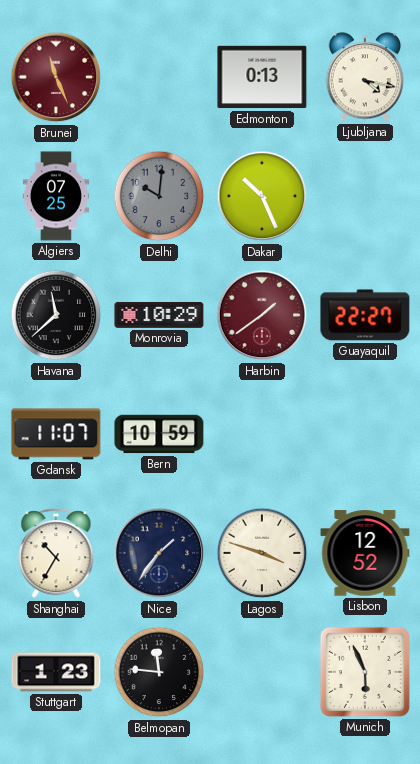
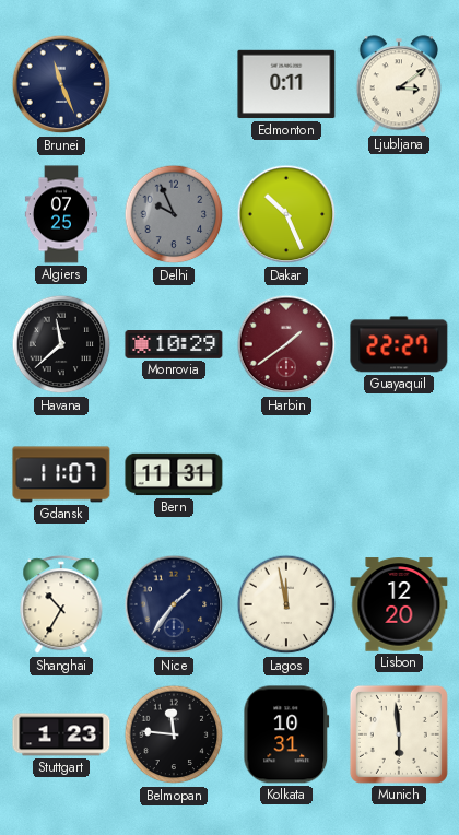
Brunei dial: burgundy -> navy
Edmonton: 0:13 -> 0:11
Ljubljana: 4:17 -> 3:09
Delhi: 10:01 -> 9:56
Bern: 10:59 -> 11:31
Lagos: 3:48 -> 11:58
Lisbon: 12:52 -> 12:20
Kolkata: none -> 10:31
Munich: 5:56 -> 5:59
